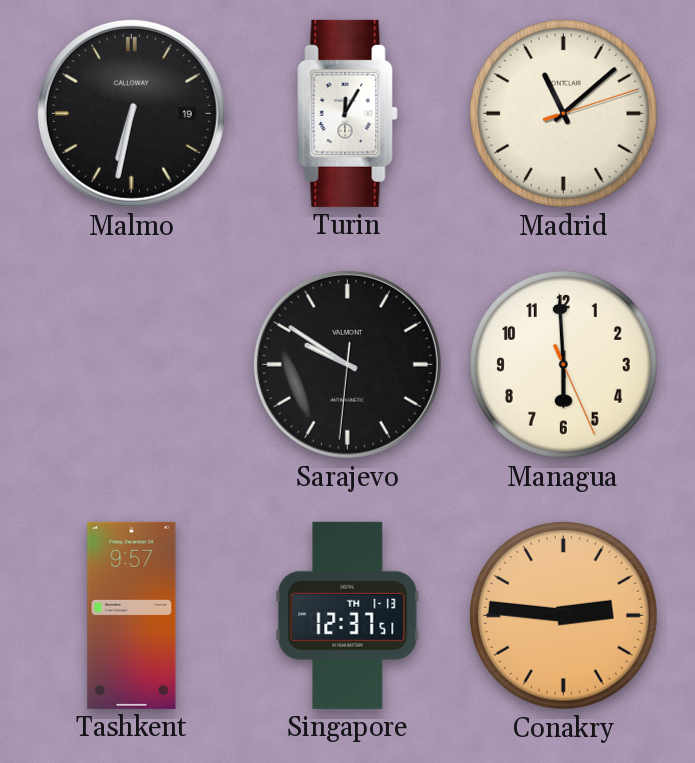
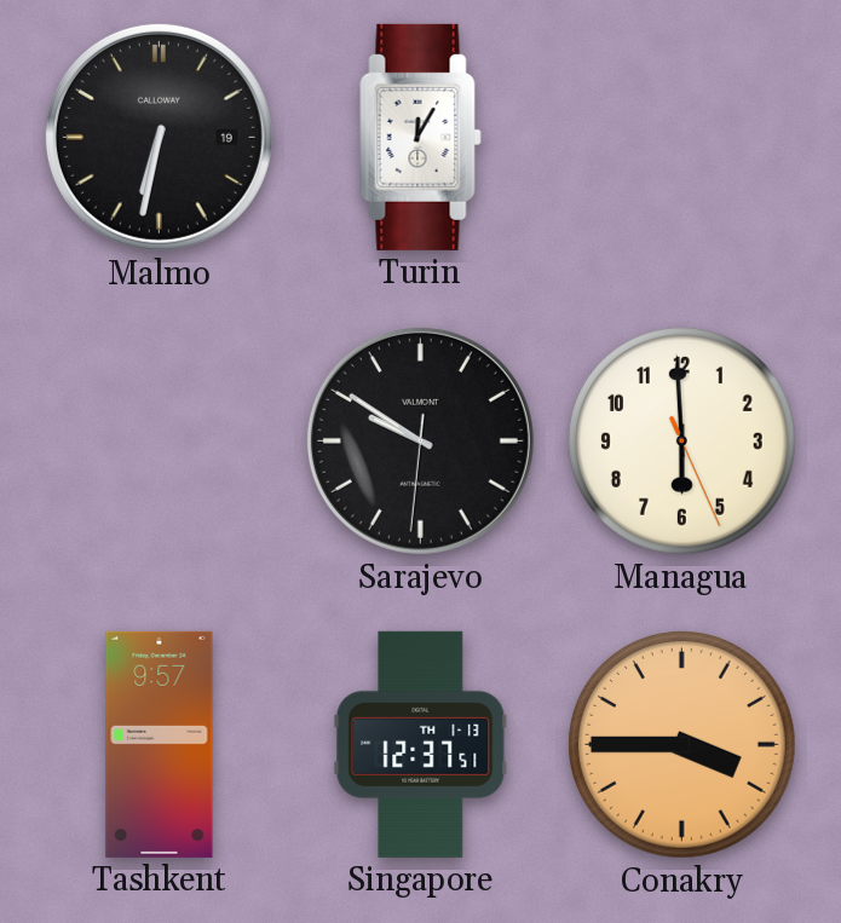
Madrid: 11:08 -> none
Conakry: 2:46 -> 3:45
